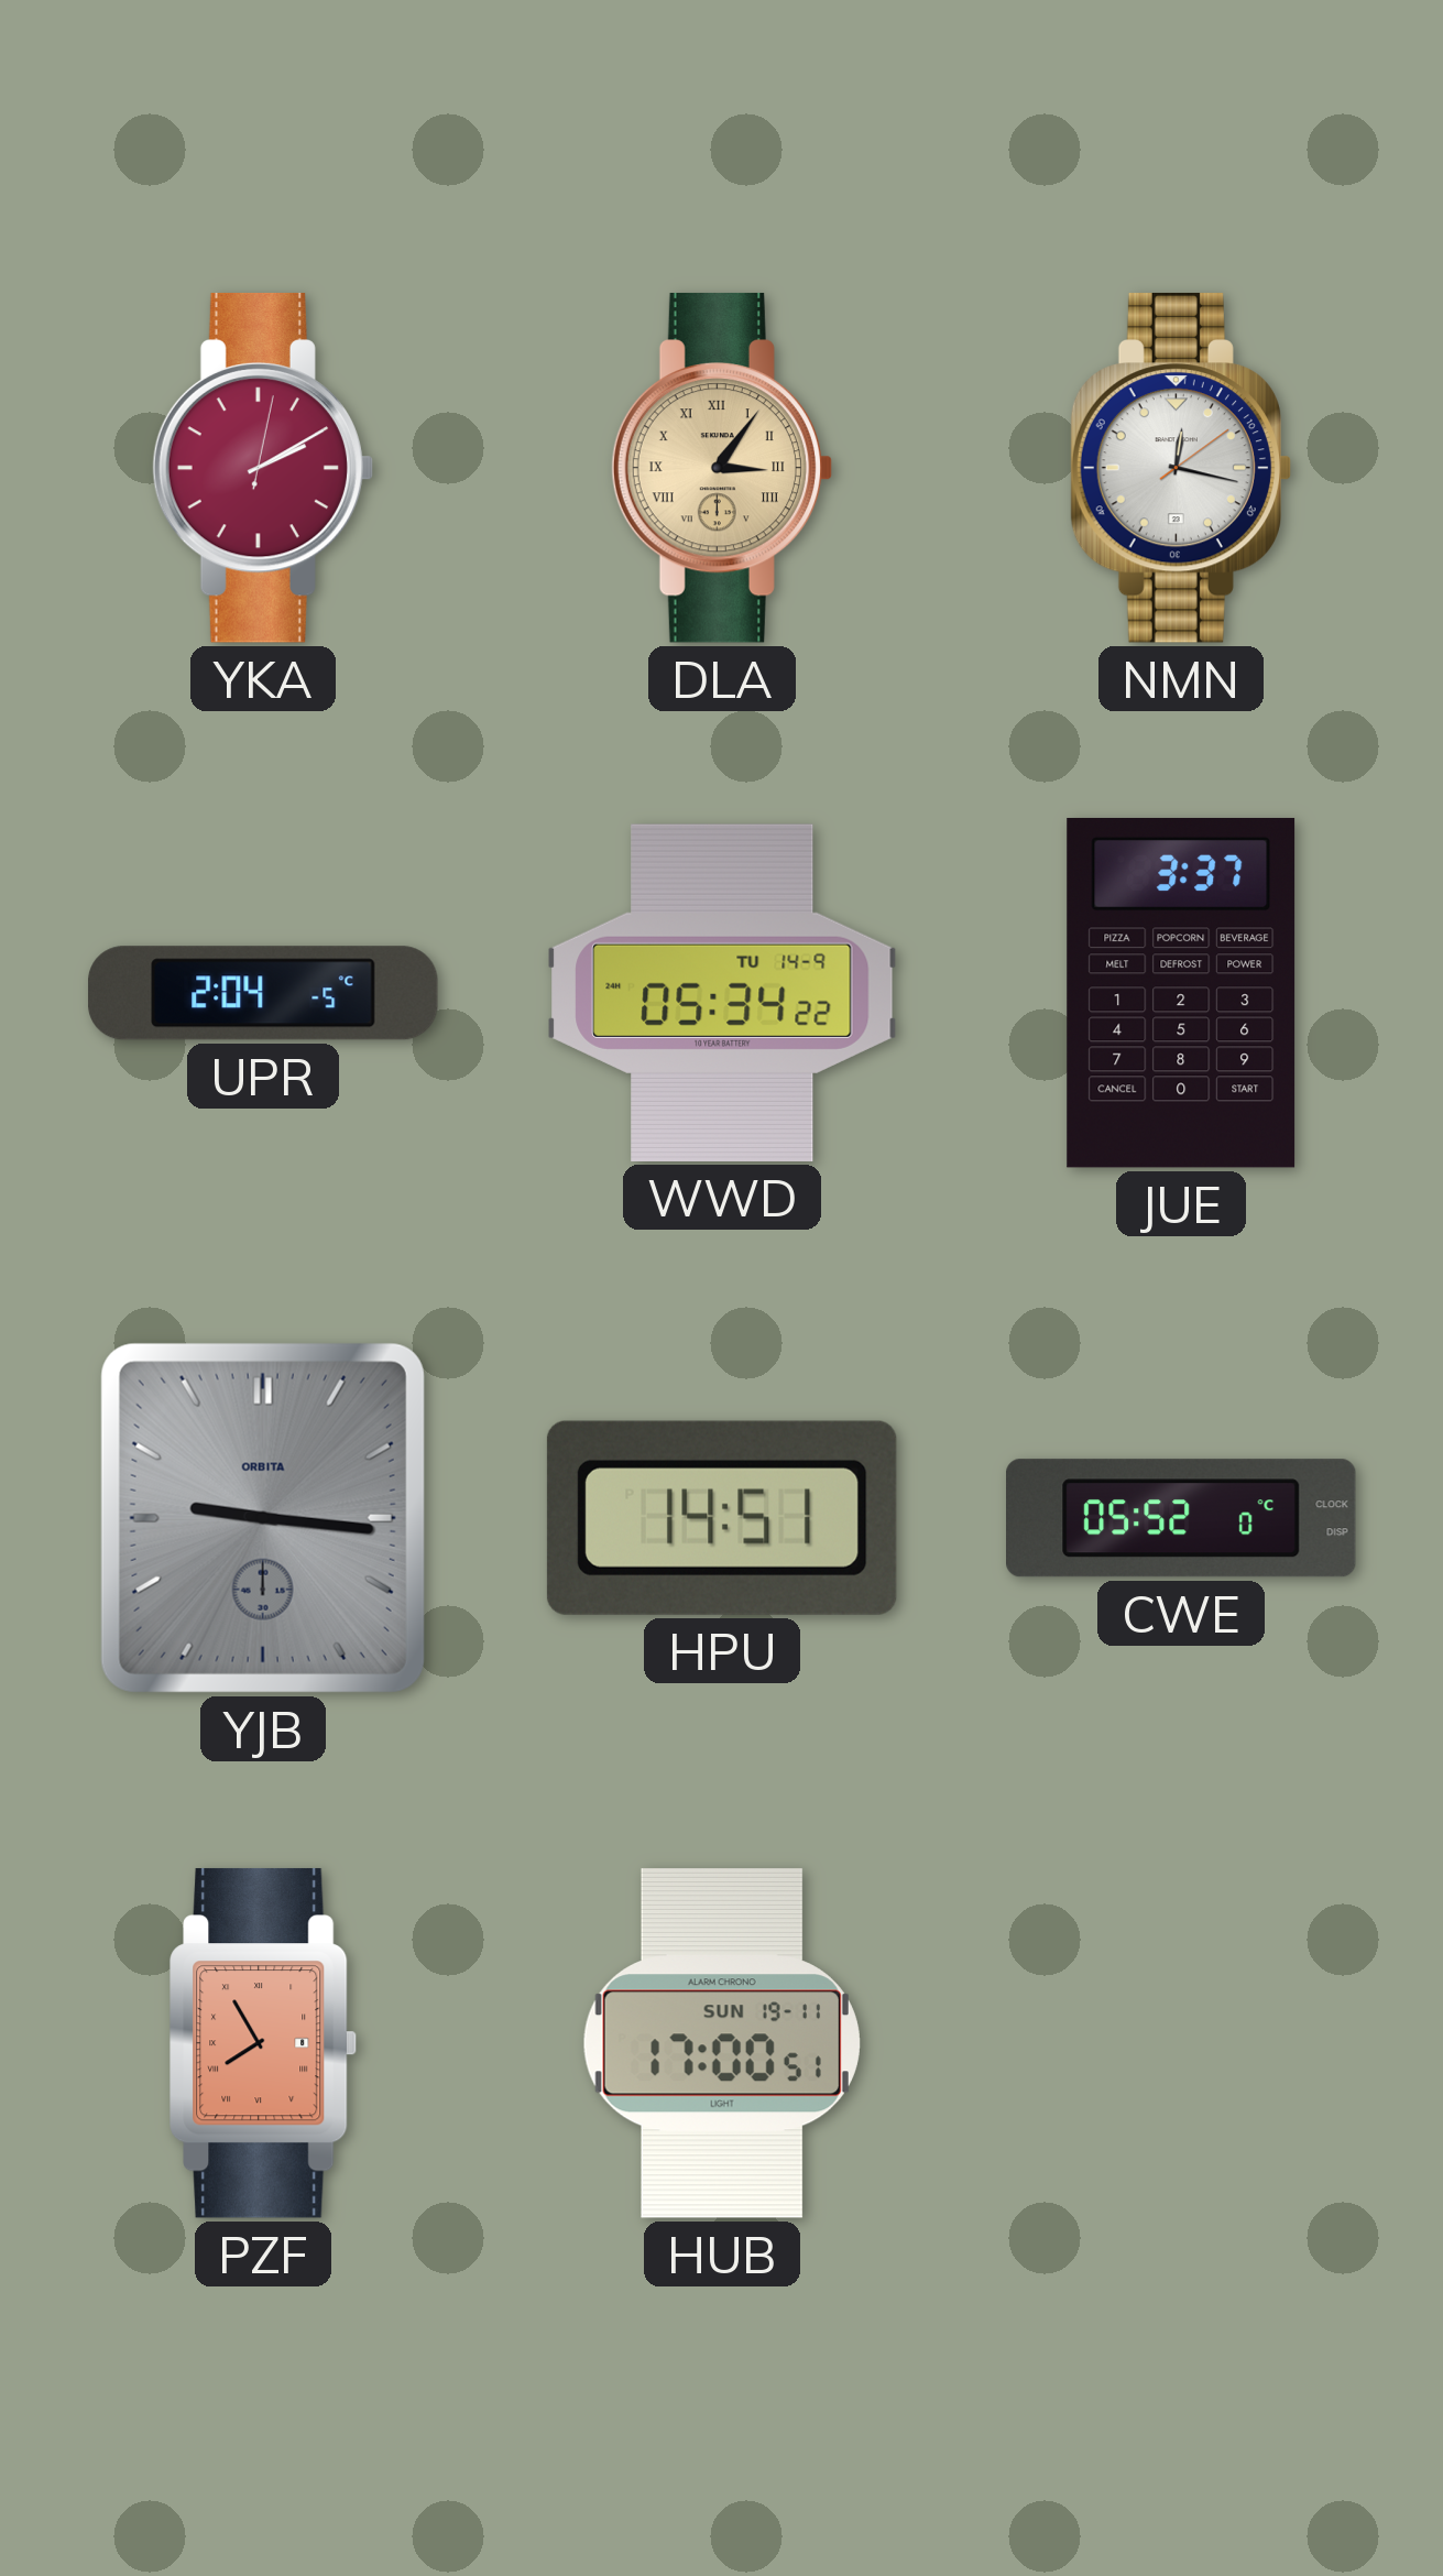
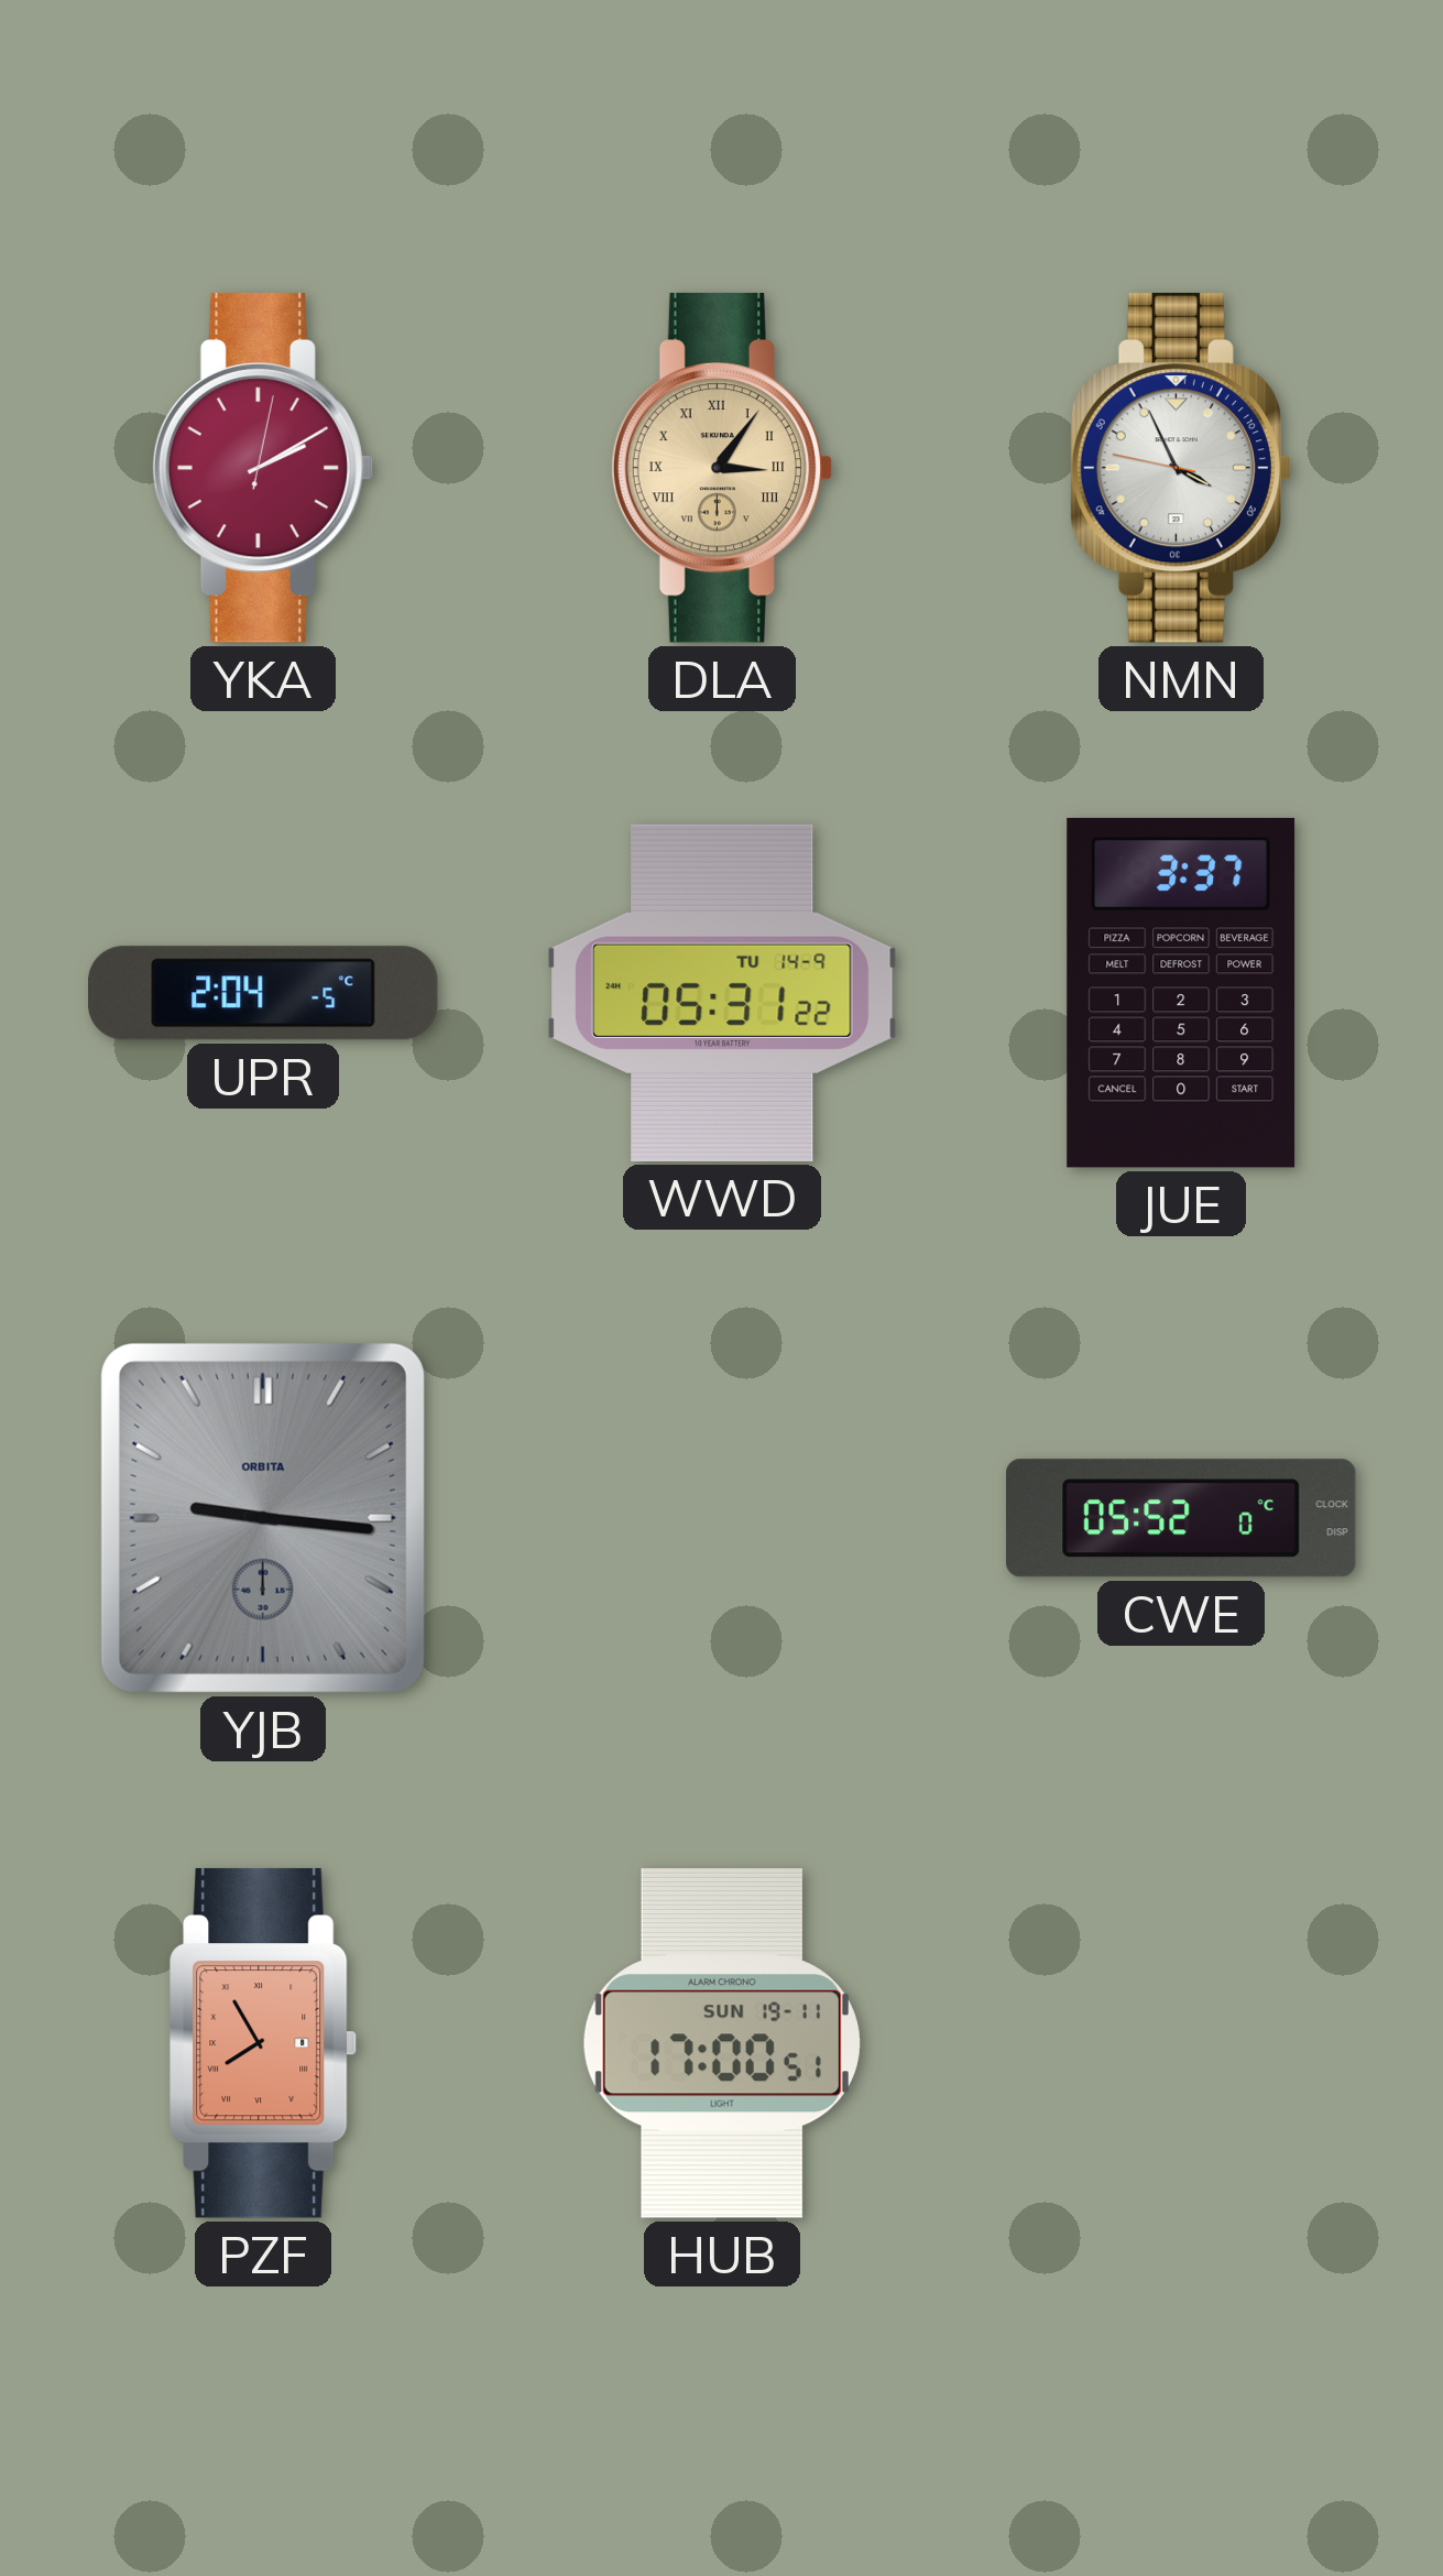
NMN: 12:17 -> 3:55
WWD: 05:34 -> 05:31
HPU: 14:51 -> none
